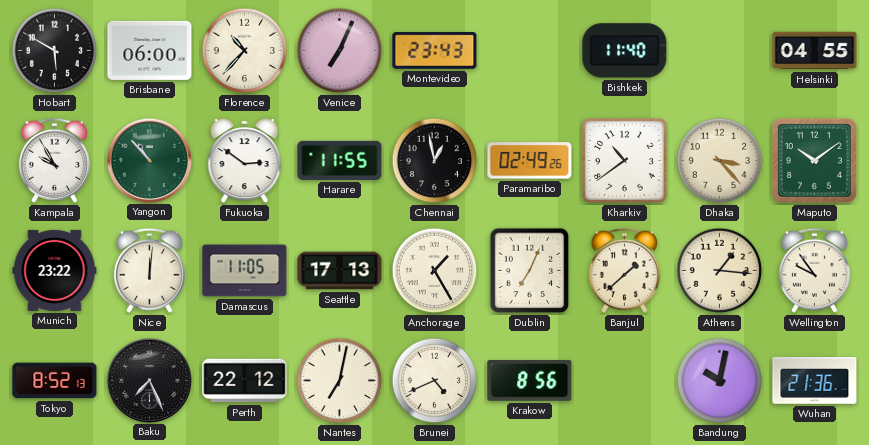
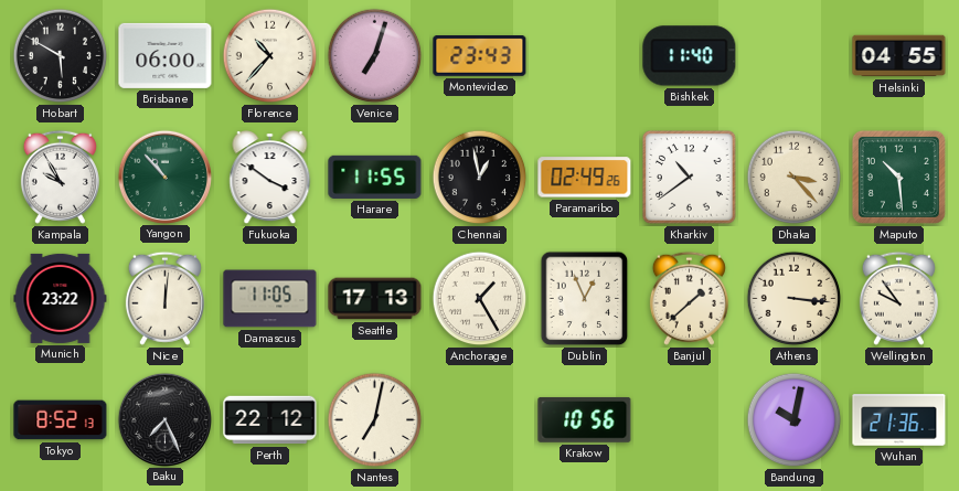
Venice: 7:04 -> 7:03
Fukuoka: 2:51 -> 3:51
Maputo: 10:09 -> 10:29
Dublin: 7:04 -> 12:56
Athens: 1:16 -> 3:16
Brunei: 4:41 -> none
Krakow: 8:56 -> 10:56
